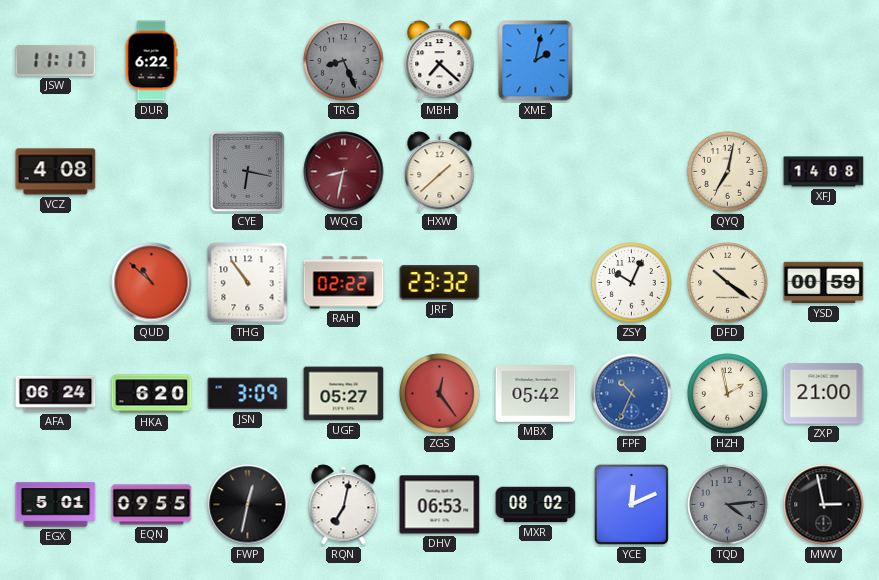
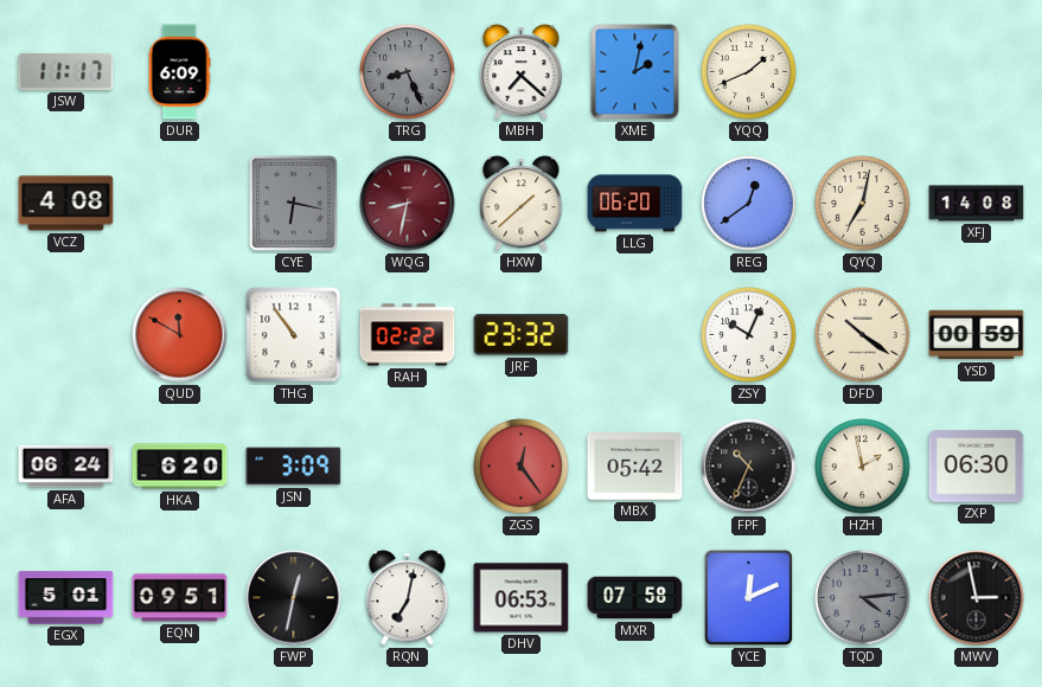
DUR: 6:22 -> 6:09
YQQ: none -> 1:41
LLG: none -> 06:20
REG: none -> 12:39
QUD: 10:52 -> 11:50
UGF: 05:27 -> none
FPF dial: blue -> black
ZXP: 21:00 -> 06:30
EQN: 09:55 -> 09:51
MXR: 08:02 -> 07:58
